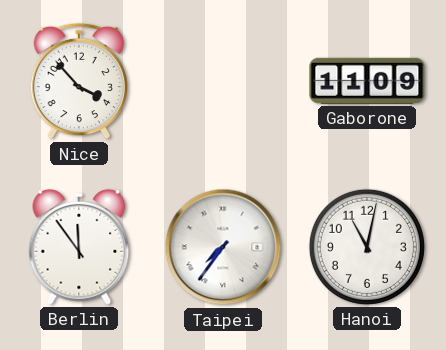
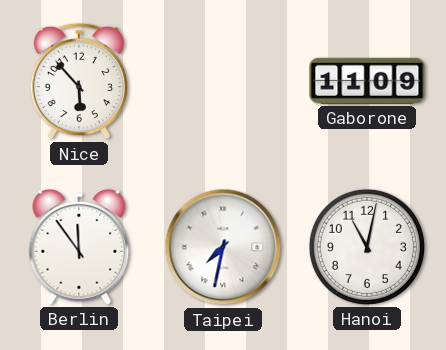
Nice: 3:53 -> 5:53
Taipei: 7:36 -> 7:32
